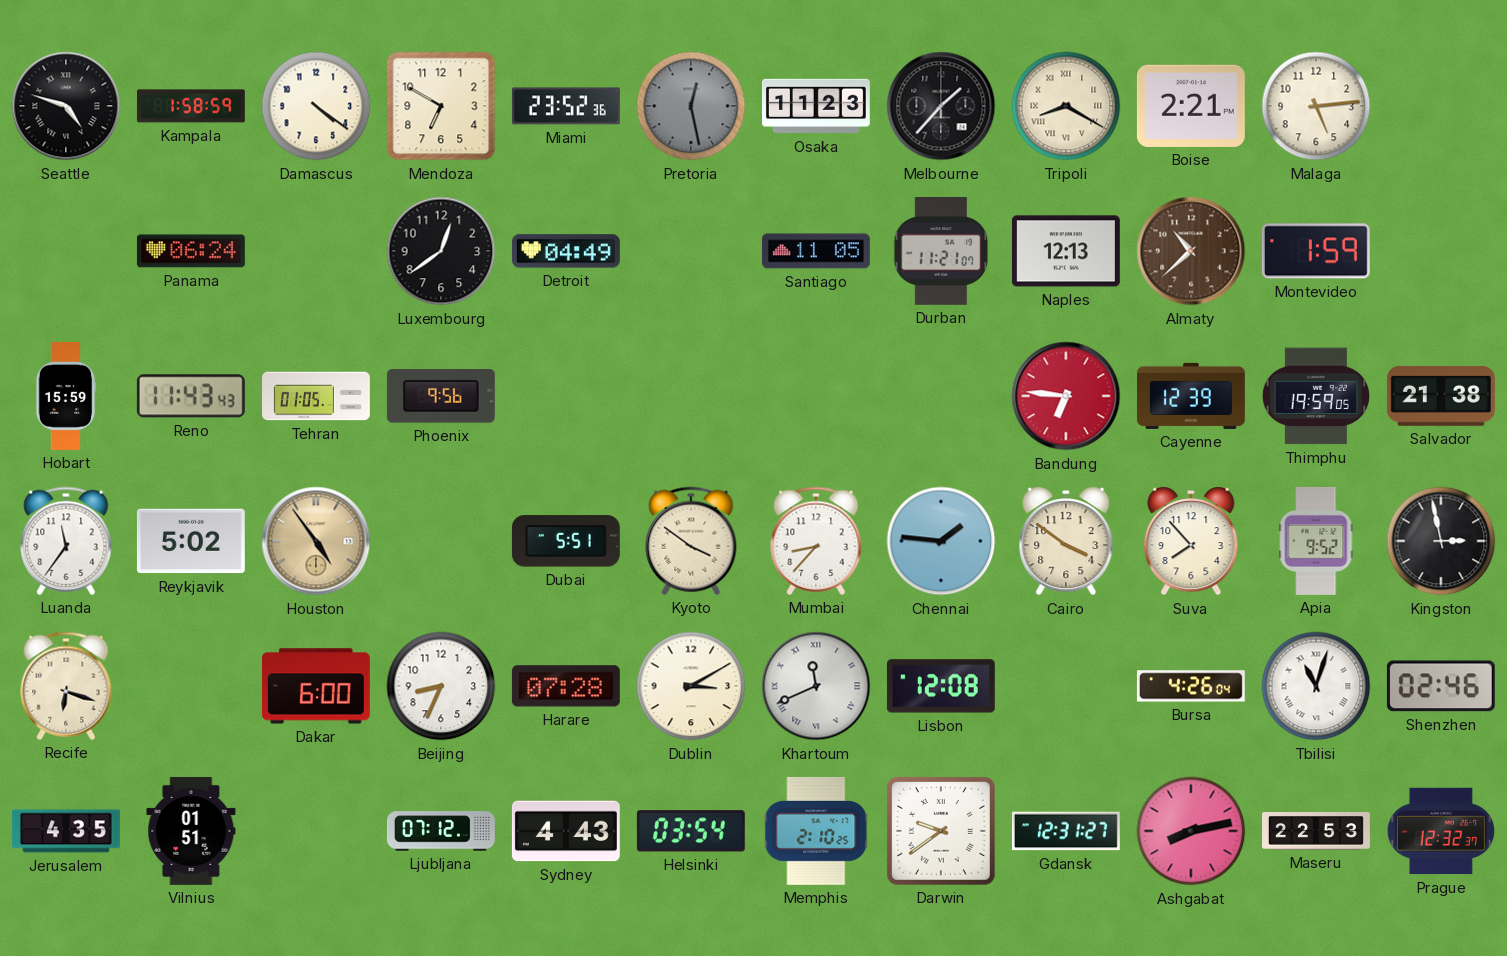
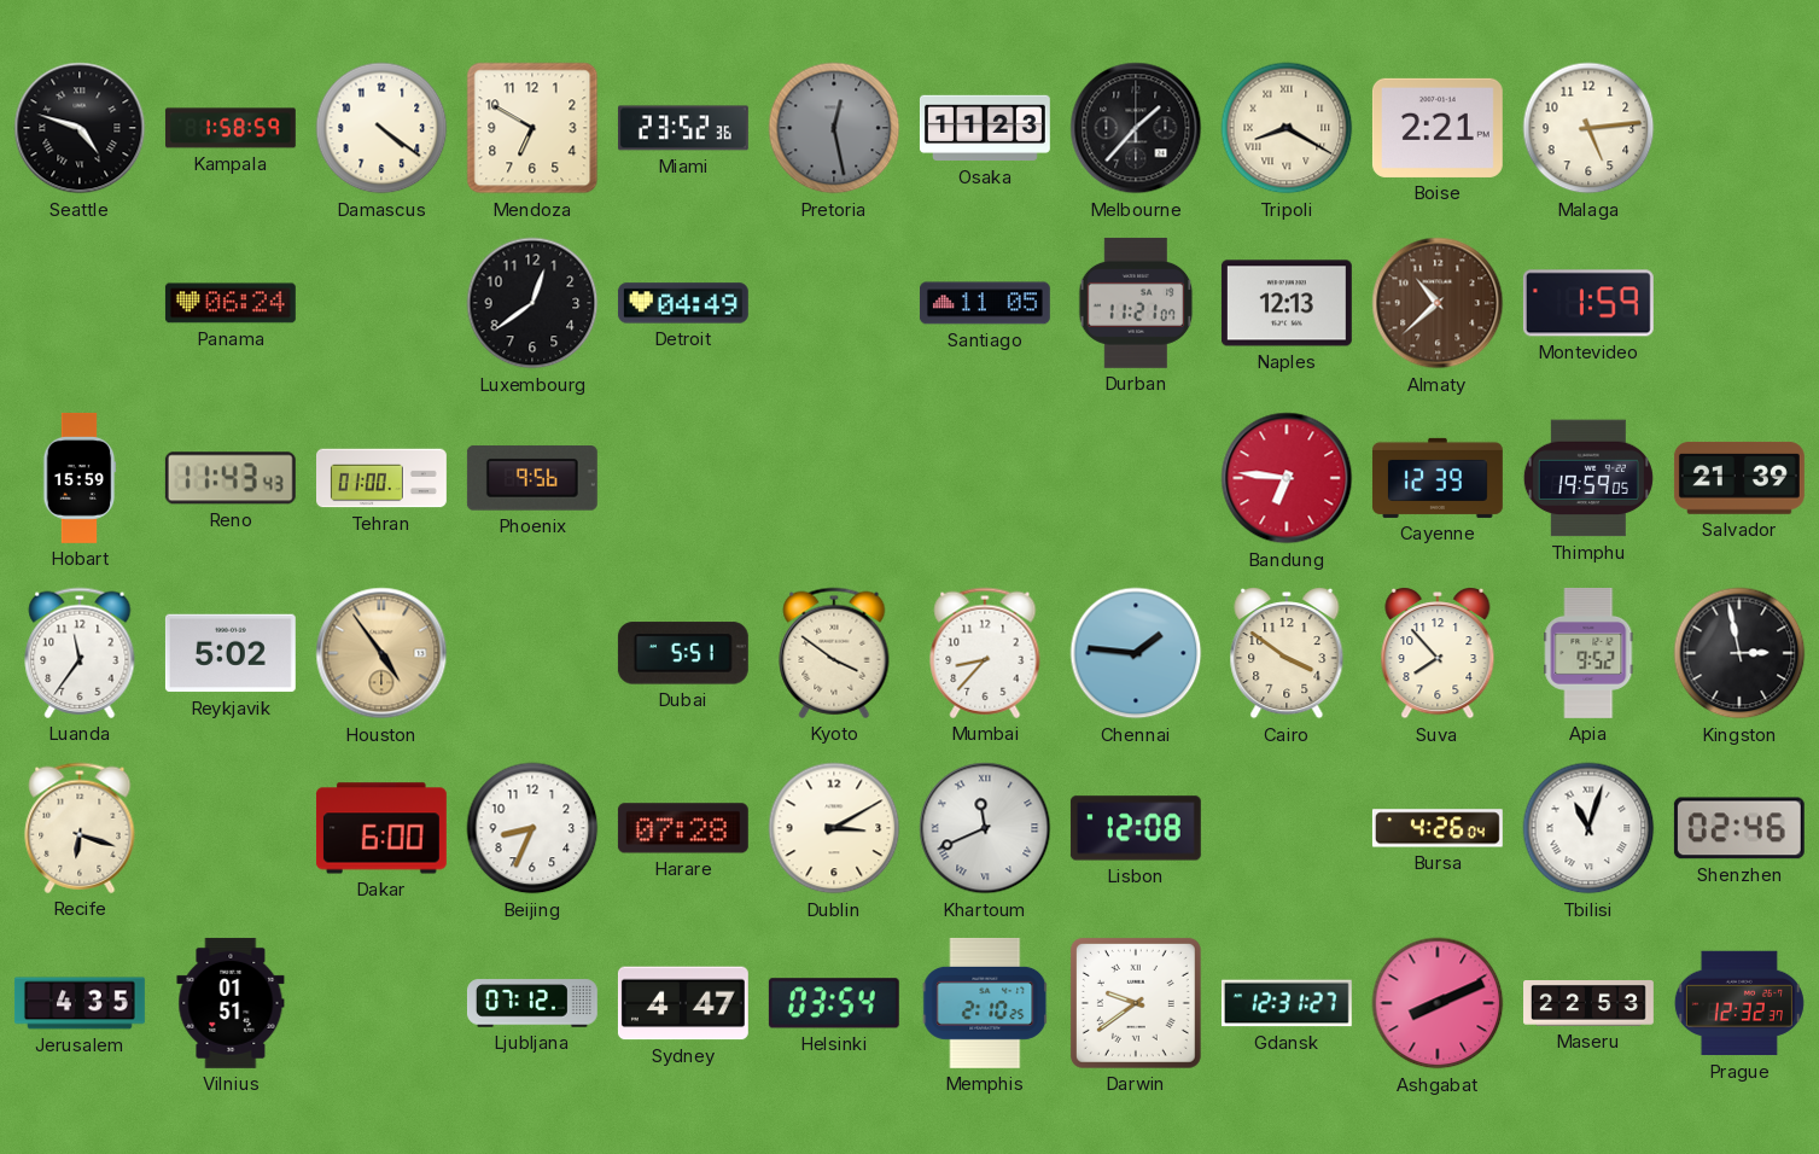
Tehran: 01:05 -> 01:00
Salvador: 21:38 -> 21:39
Sydney: 4:43 -> 4:47
Ashgabat: 8:13 -> 8:11
